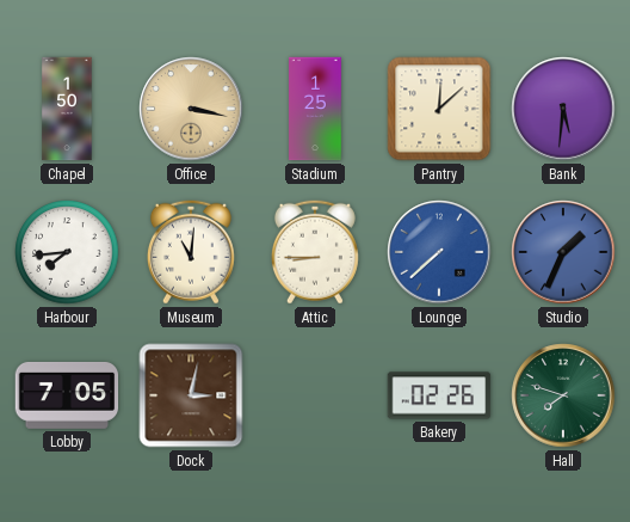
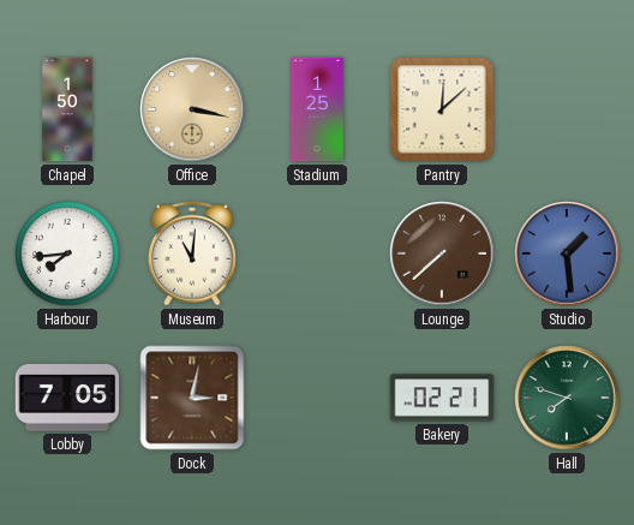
Bank: 5:31 -> none
Attic: 8:45 -> none
Lounge dial: blue -> brown
Studio: 1:34 -> 1:29
Bakery: 02:26 -> 02:21
